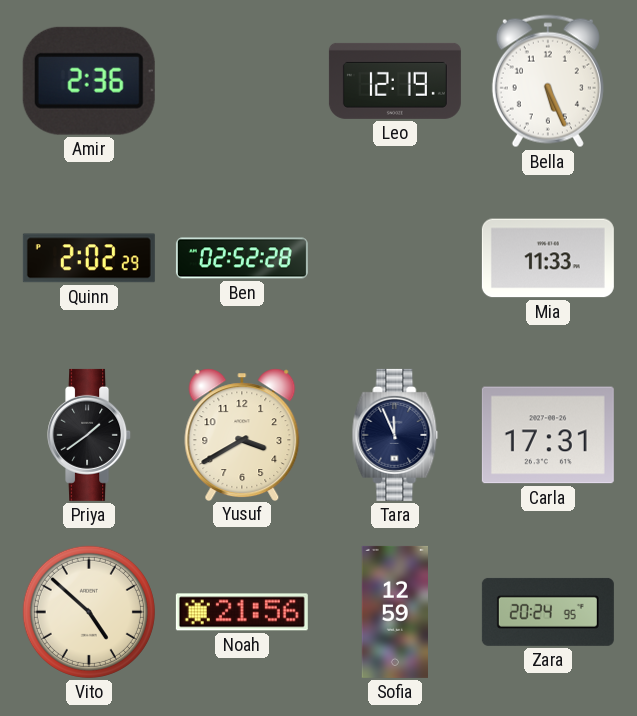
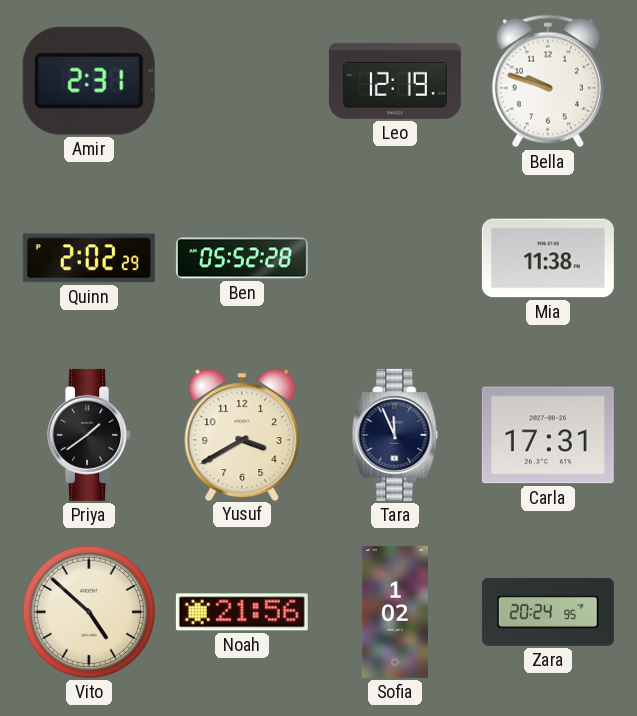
Amir: 2:36 -> 2:31
Bella: 5:26 -> 9:48
Ben: 02:52 -> 05:52
Mia: 11:33 -> 11:38
Sofia: 12:59 -> 1:02
